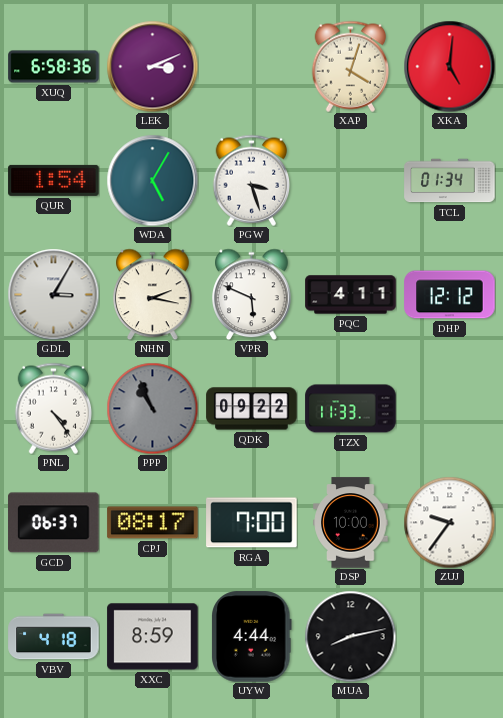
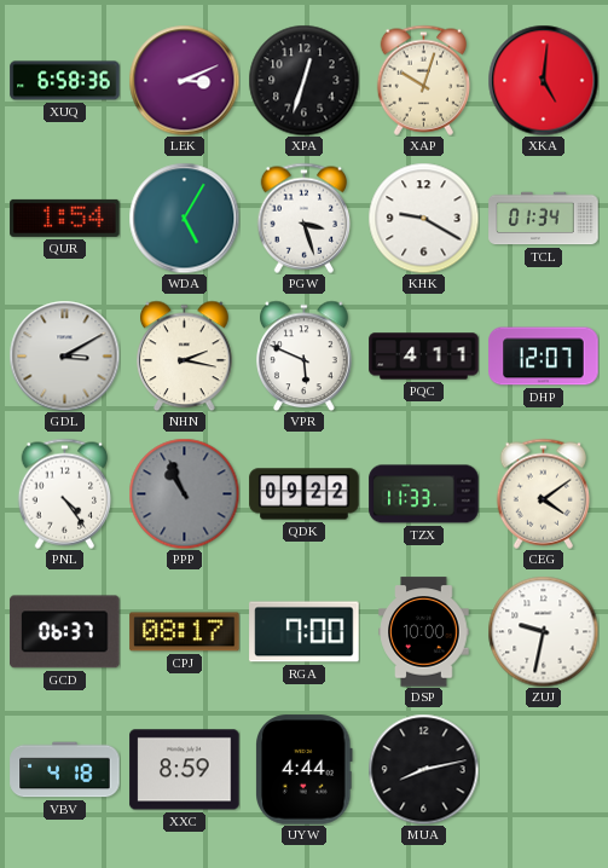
XPA: none -> 12:33
XAP: 4:03 -> 10:03
KHK: none -> 9:20
GDL: 3:05 -> 3:10
DHP: 12:12 -> 12:07
CEG: none -> 4:09
ZUJ: 9:36 -> 9:32
